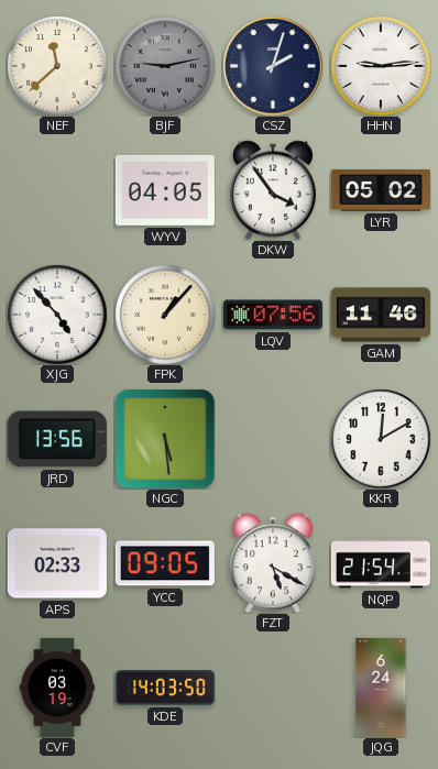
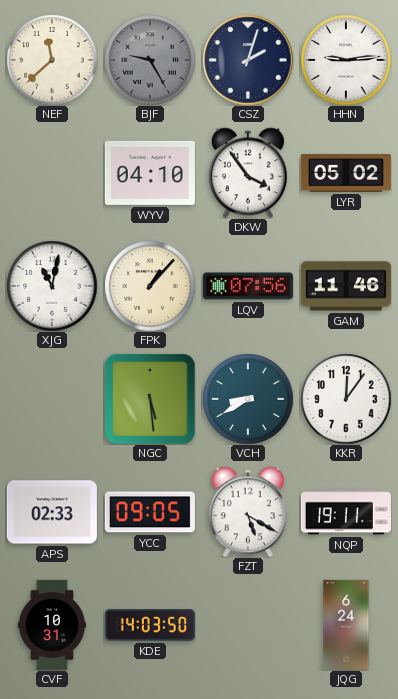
BJF: 9:13 -> 9:25
WYV: 04:05 -> 04:10
XJG: 4:53 -> 11:02
JRD: 13:56 -> none
VCH: none -> 8:40
KKR: 12:10 -> 12:06
NQP: 21:54 -> 19:11
CVF: 03:19 -> 10:31
